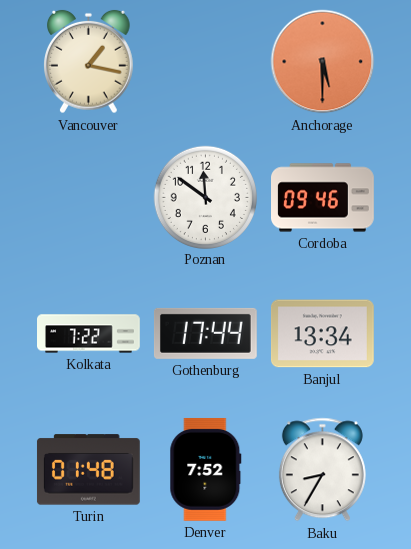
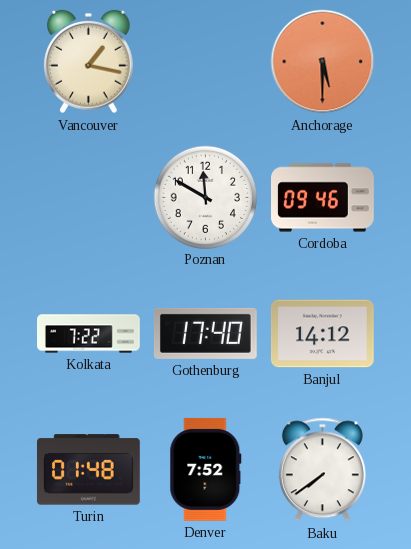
Poznan: 11:51 -> 11:50
Gothenburg: 17:44 -> 17:40
Banjul: 13:34 -> 14:12
Baku: 8:35 -> 7:39
